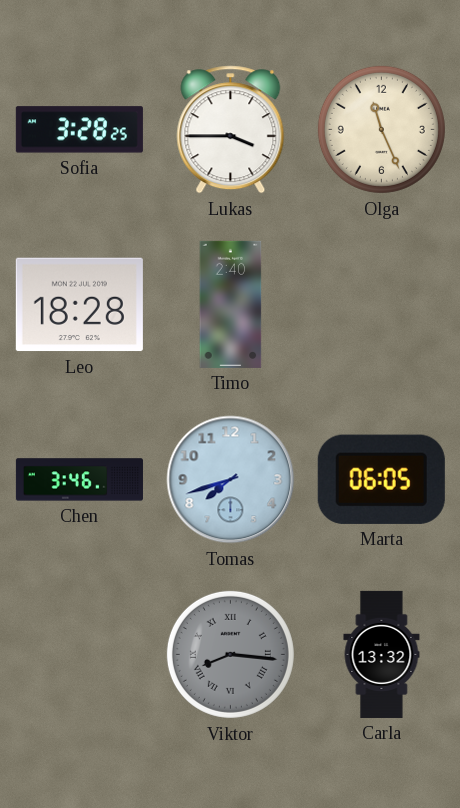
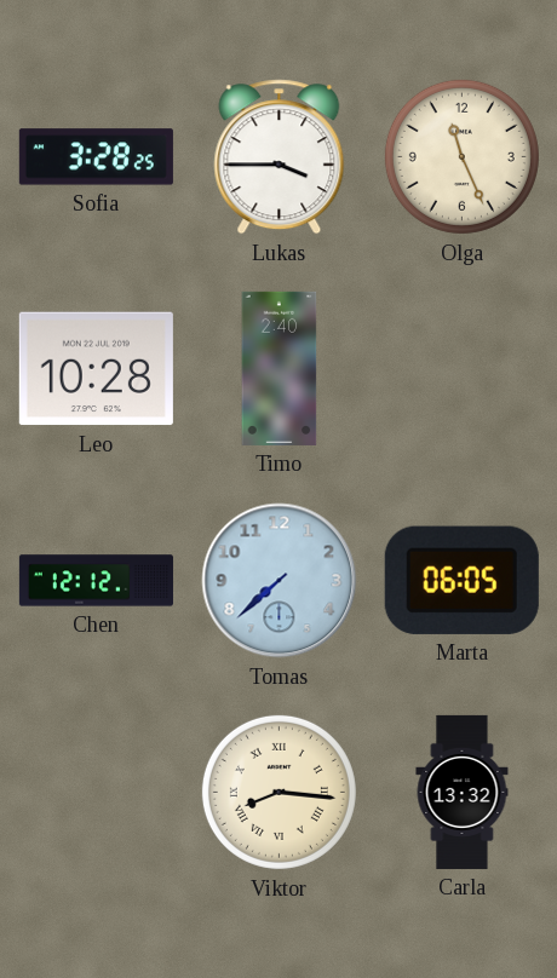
Leo: 18:28 -> 10:28
Chen: 3:46 -> 12:12
Tomas: 7:42 -> 7:38
Viktor dial: grey -> cream
